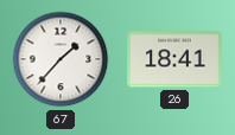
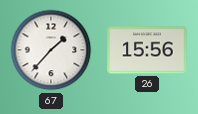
26: 18:41 -> 15:56
